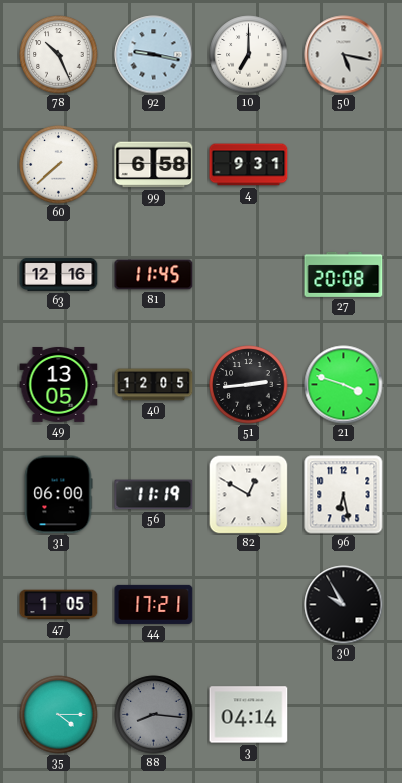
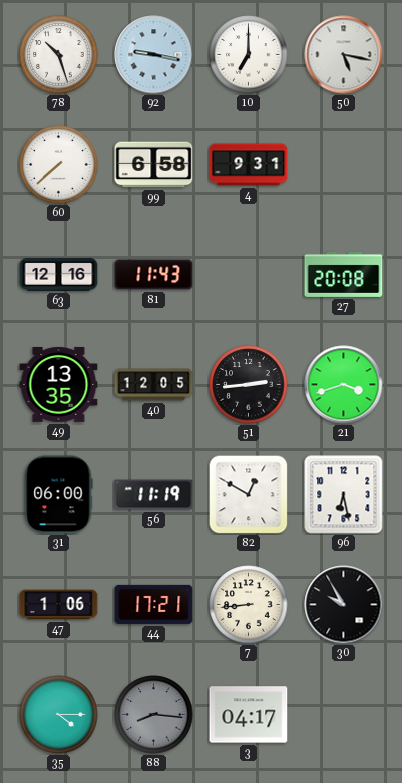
78: 10:26 -> 10:27
81: 11:45 -> 11:43
49: 13:05 -> 13:35
21: 3:48 -> 3:42
47: 1:05 -> 1:06
7: none -> 8:44
3: 04:14 -> 04:17
